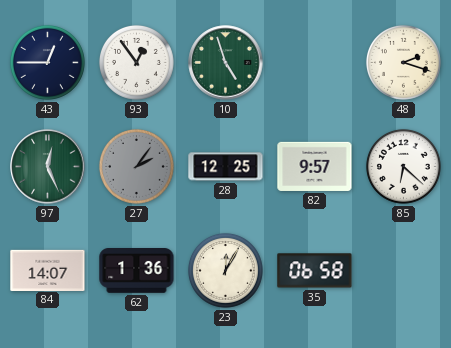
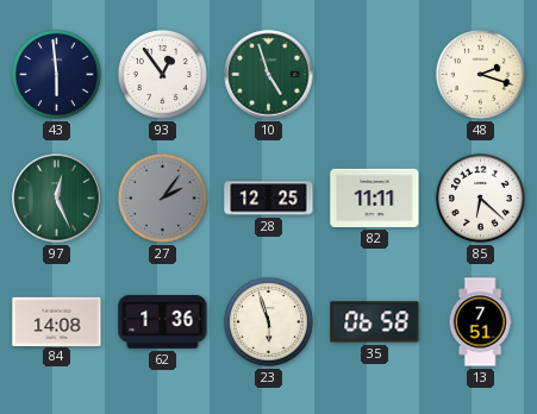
43: 12:45 -> 5:59
82: 9:57 -> 11:11
84: 14:07 -> 14:08
23: 12:05 -> 5:57
13: none -> 7:51
